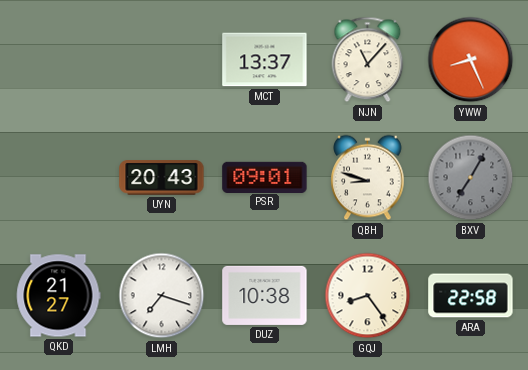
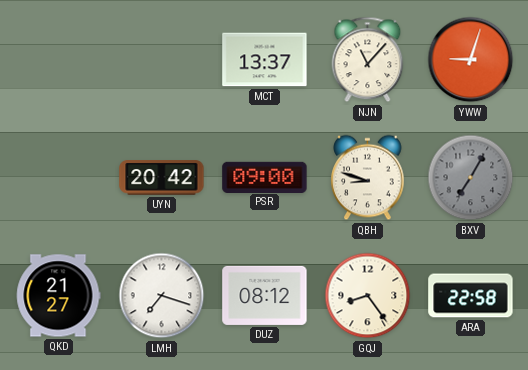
YWW: 8:26 -> 9:03
UYN: 20:43 -> 20:42
PSR: 09:01 -> 09:00
DUZ: 10:38 -> 08:12
